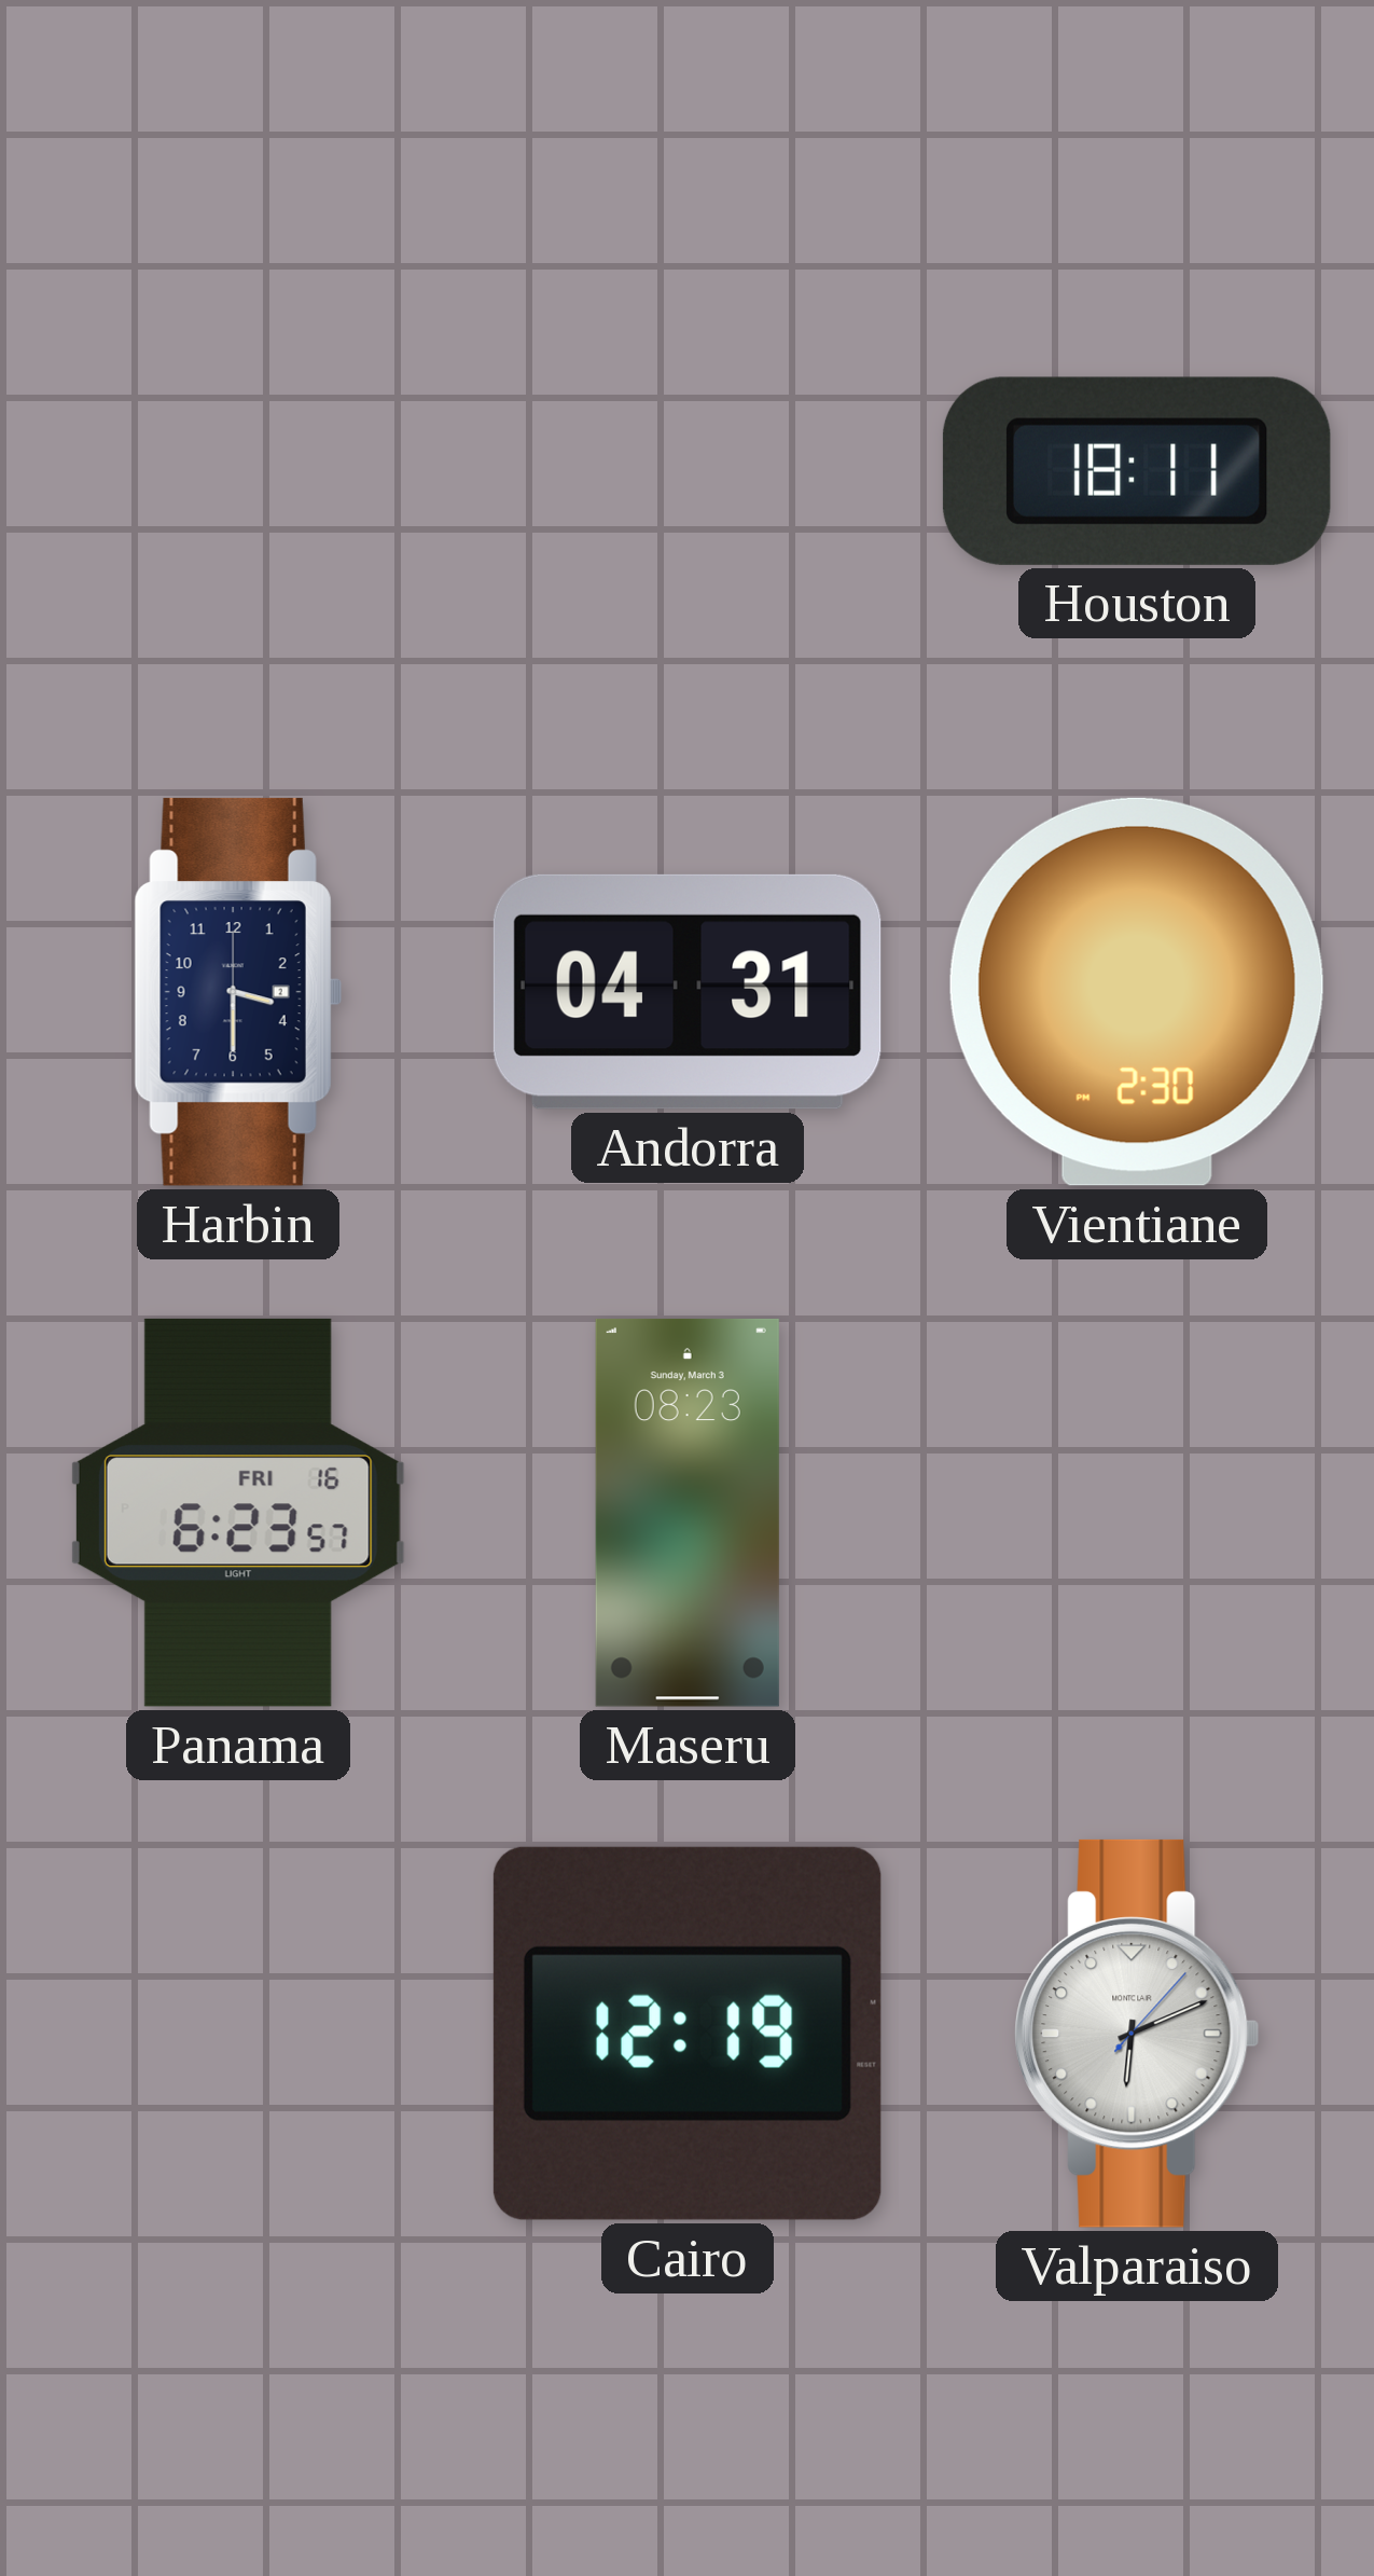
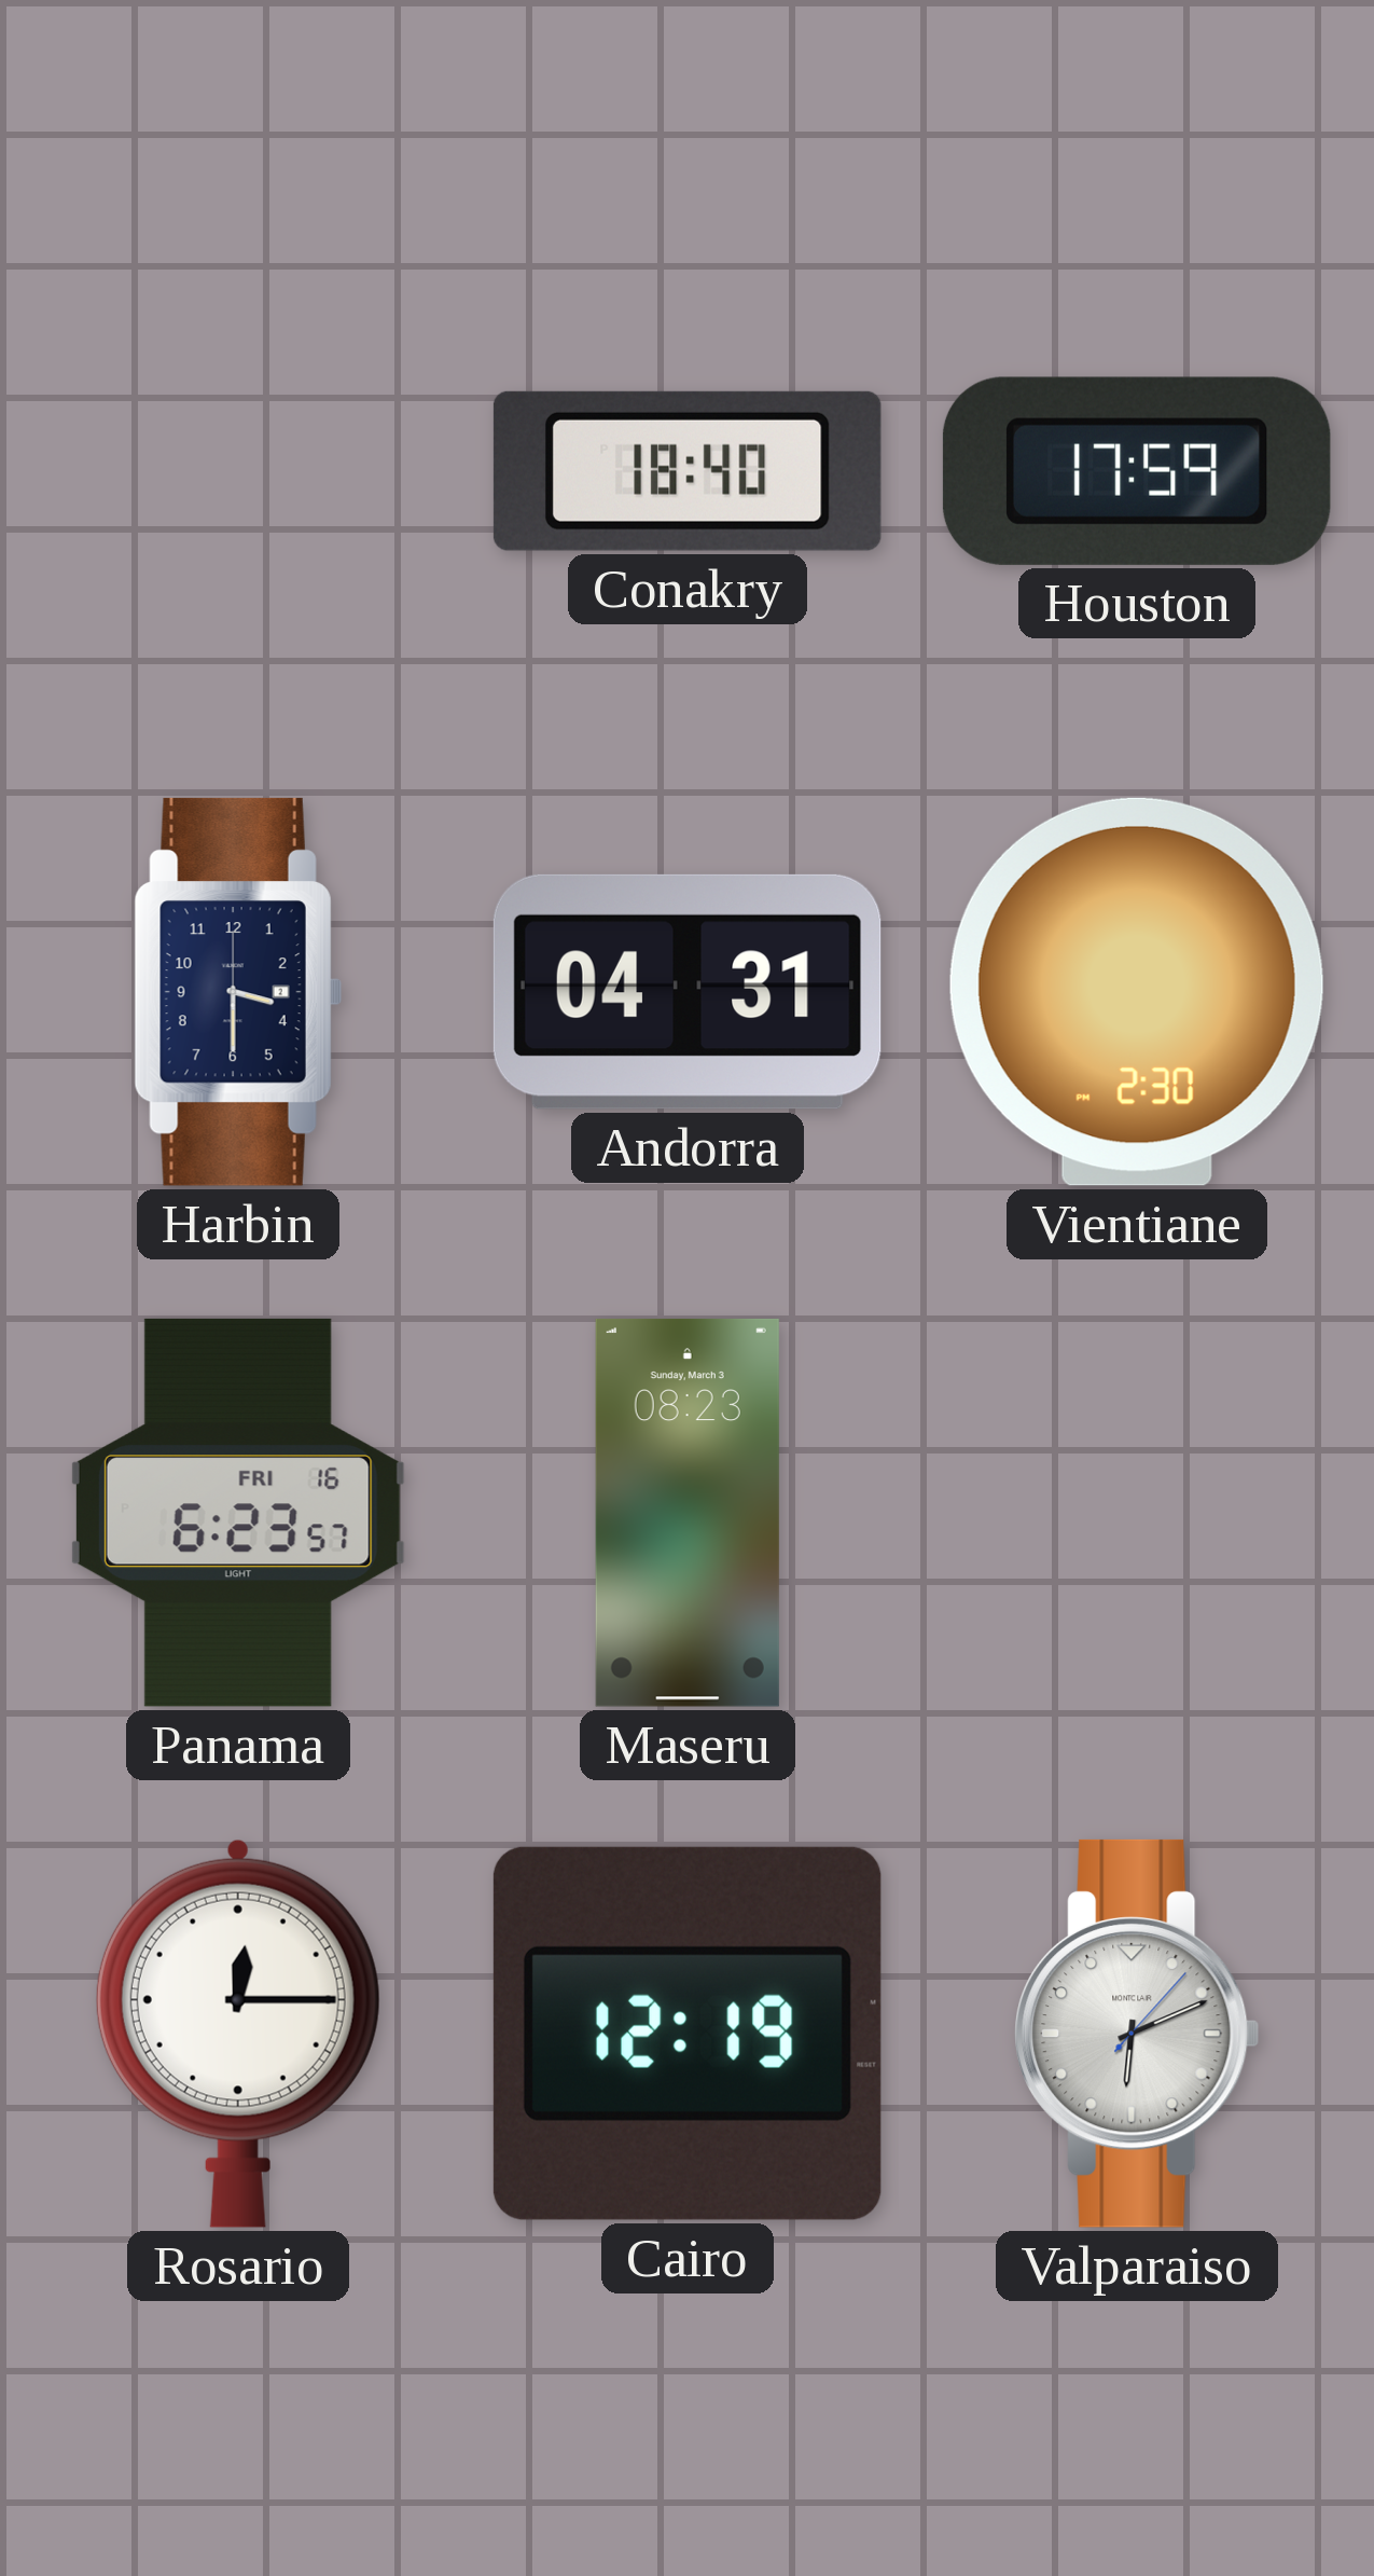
Conakry: none -> 18:40
Houston: 18:11 -> 17:59
Rosario: none -> 12:15
